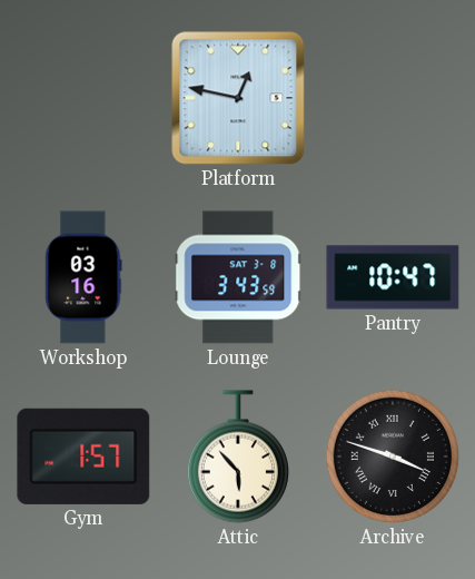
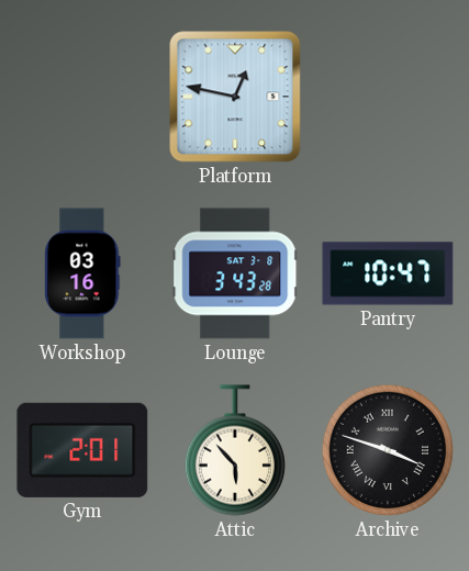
Lounge: 3:43:59 -> 3:43:28
Gym: 1:57 -> 2:01
